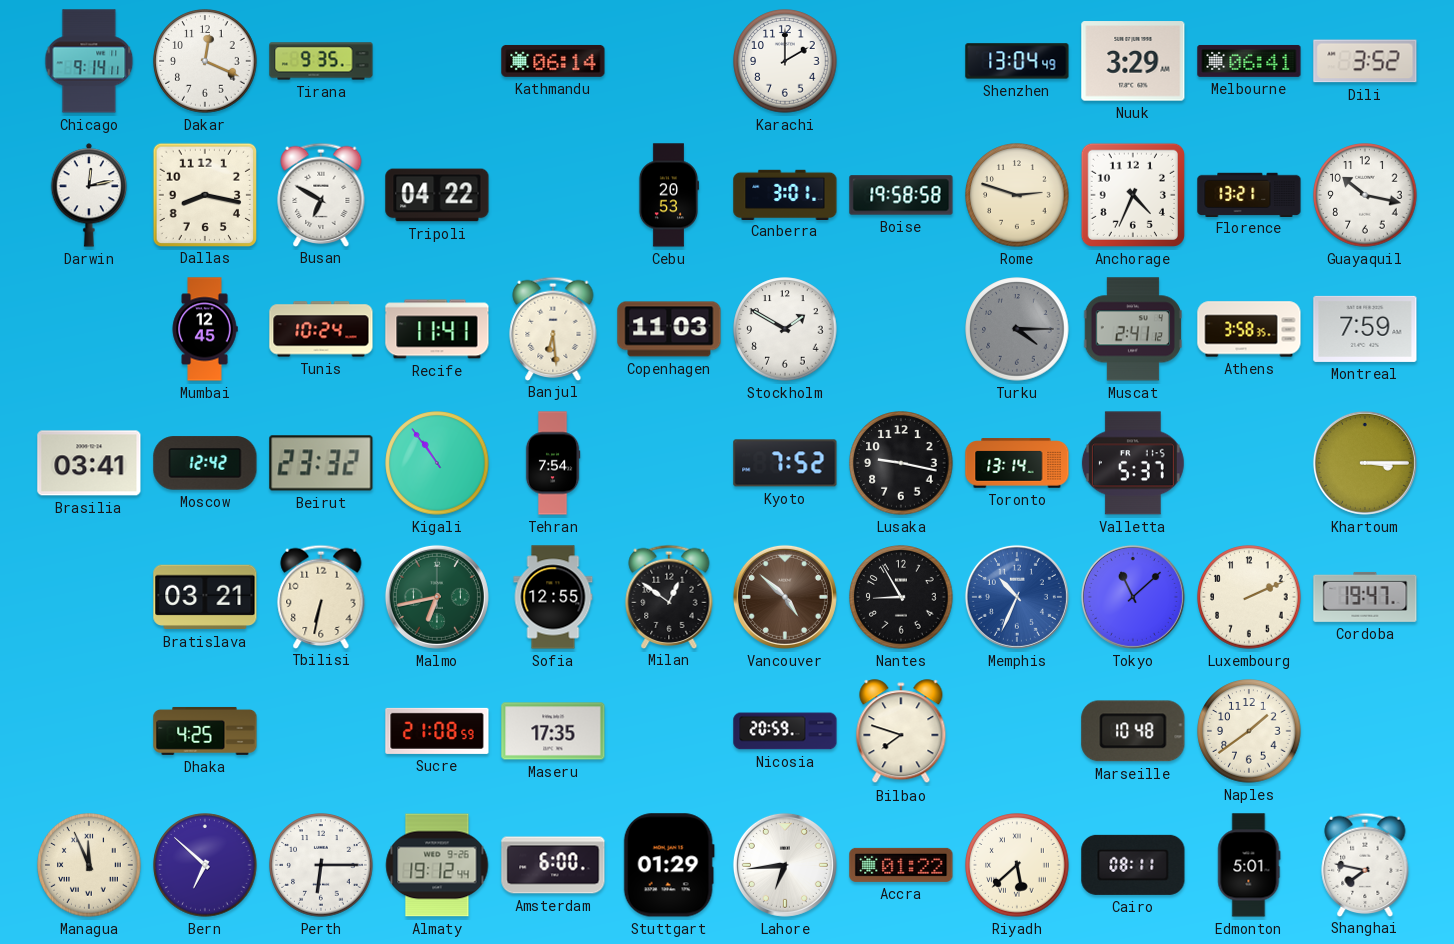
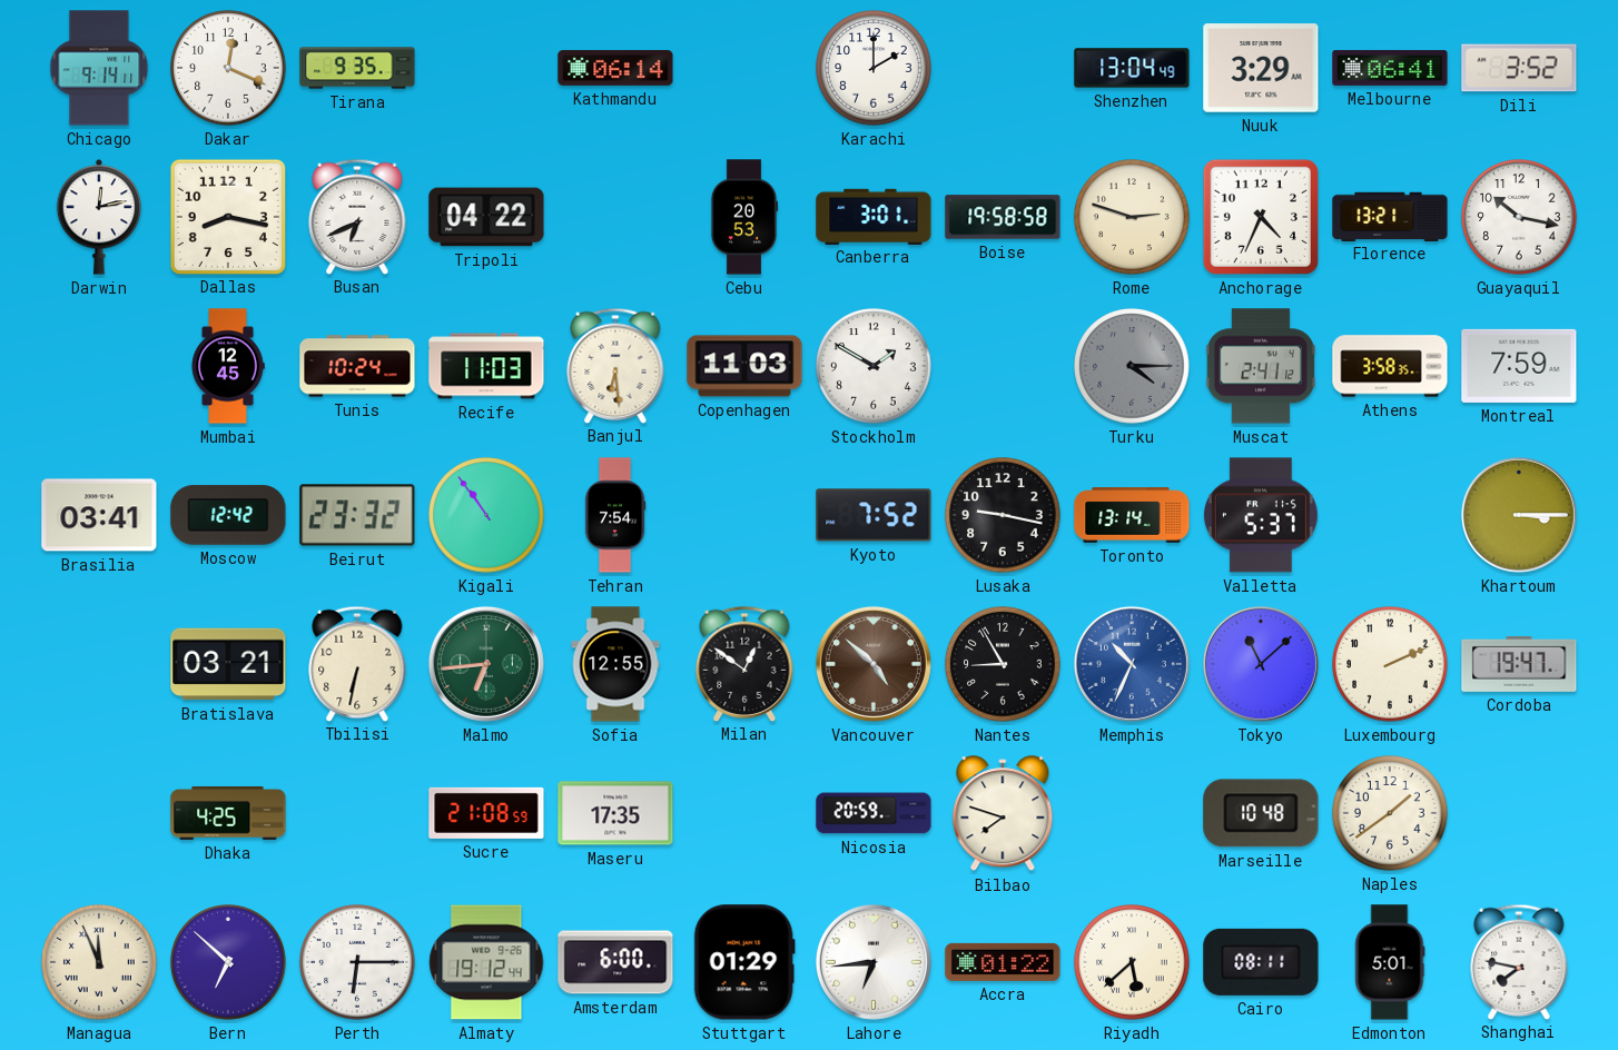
Busan: 6:50 -> 6:41
Recife: 11:41 -> 11:03
Malmo: 6:43 -> 6:44
